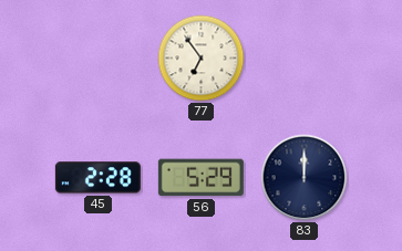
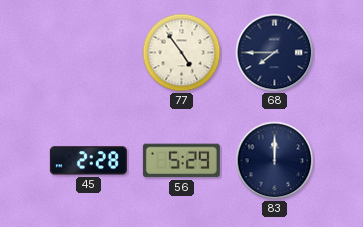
77: 6:54 -> 4:54
68: none -> 7:45
